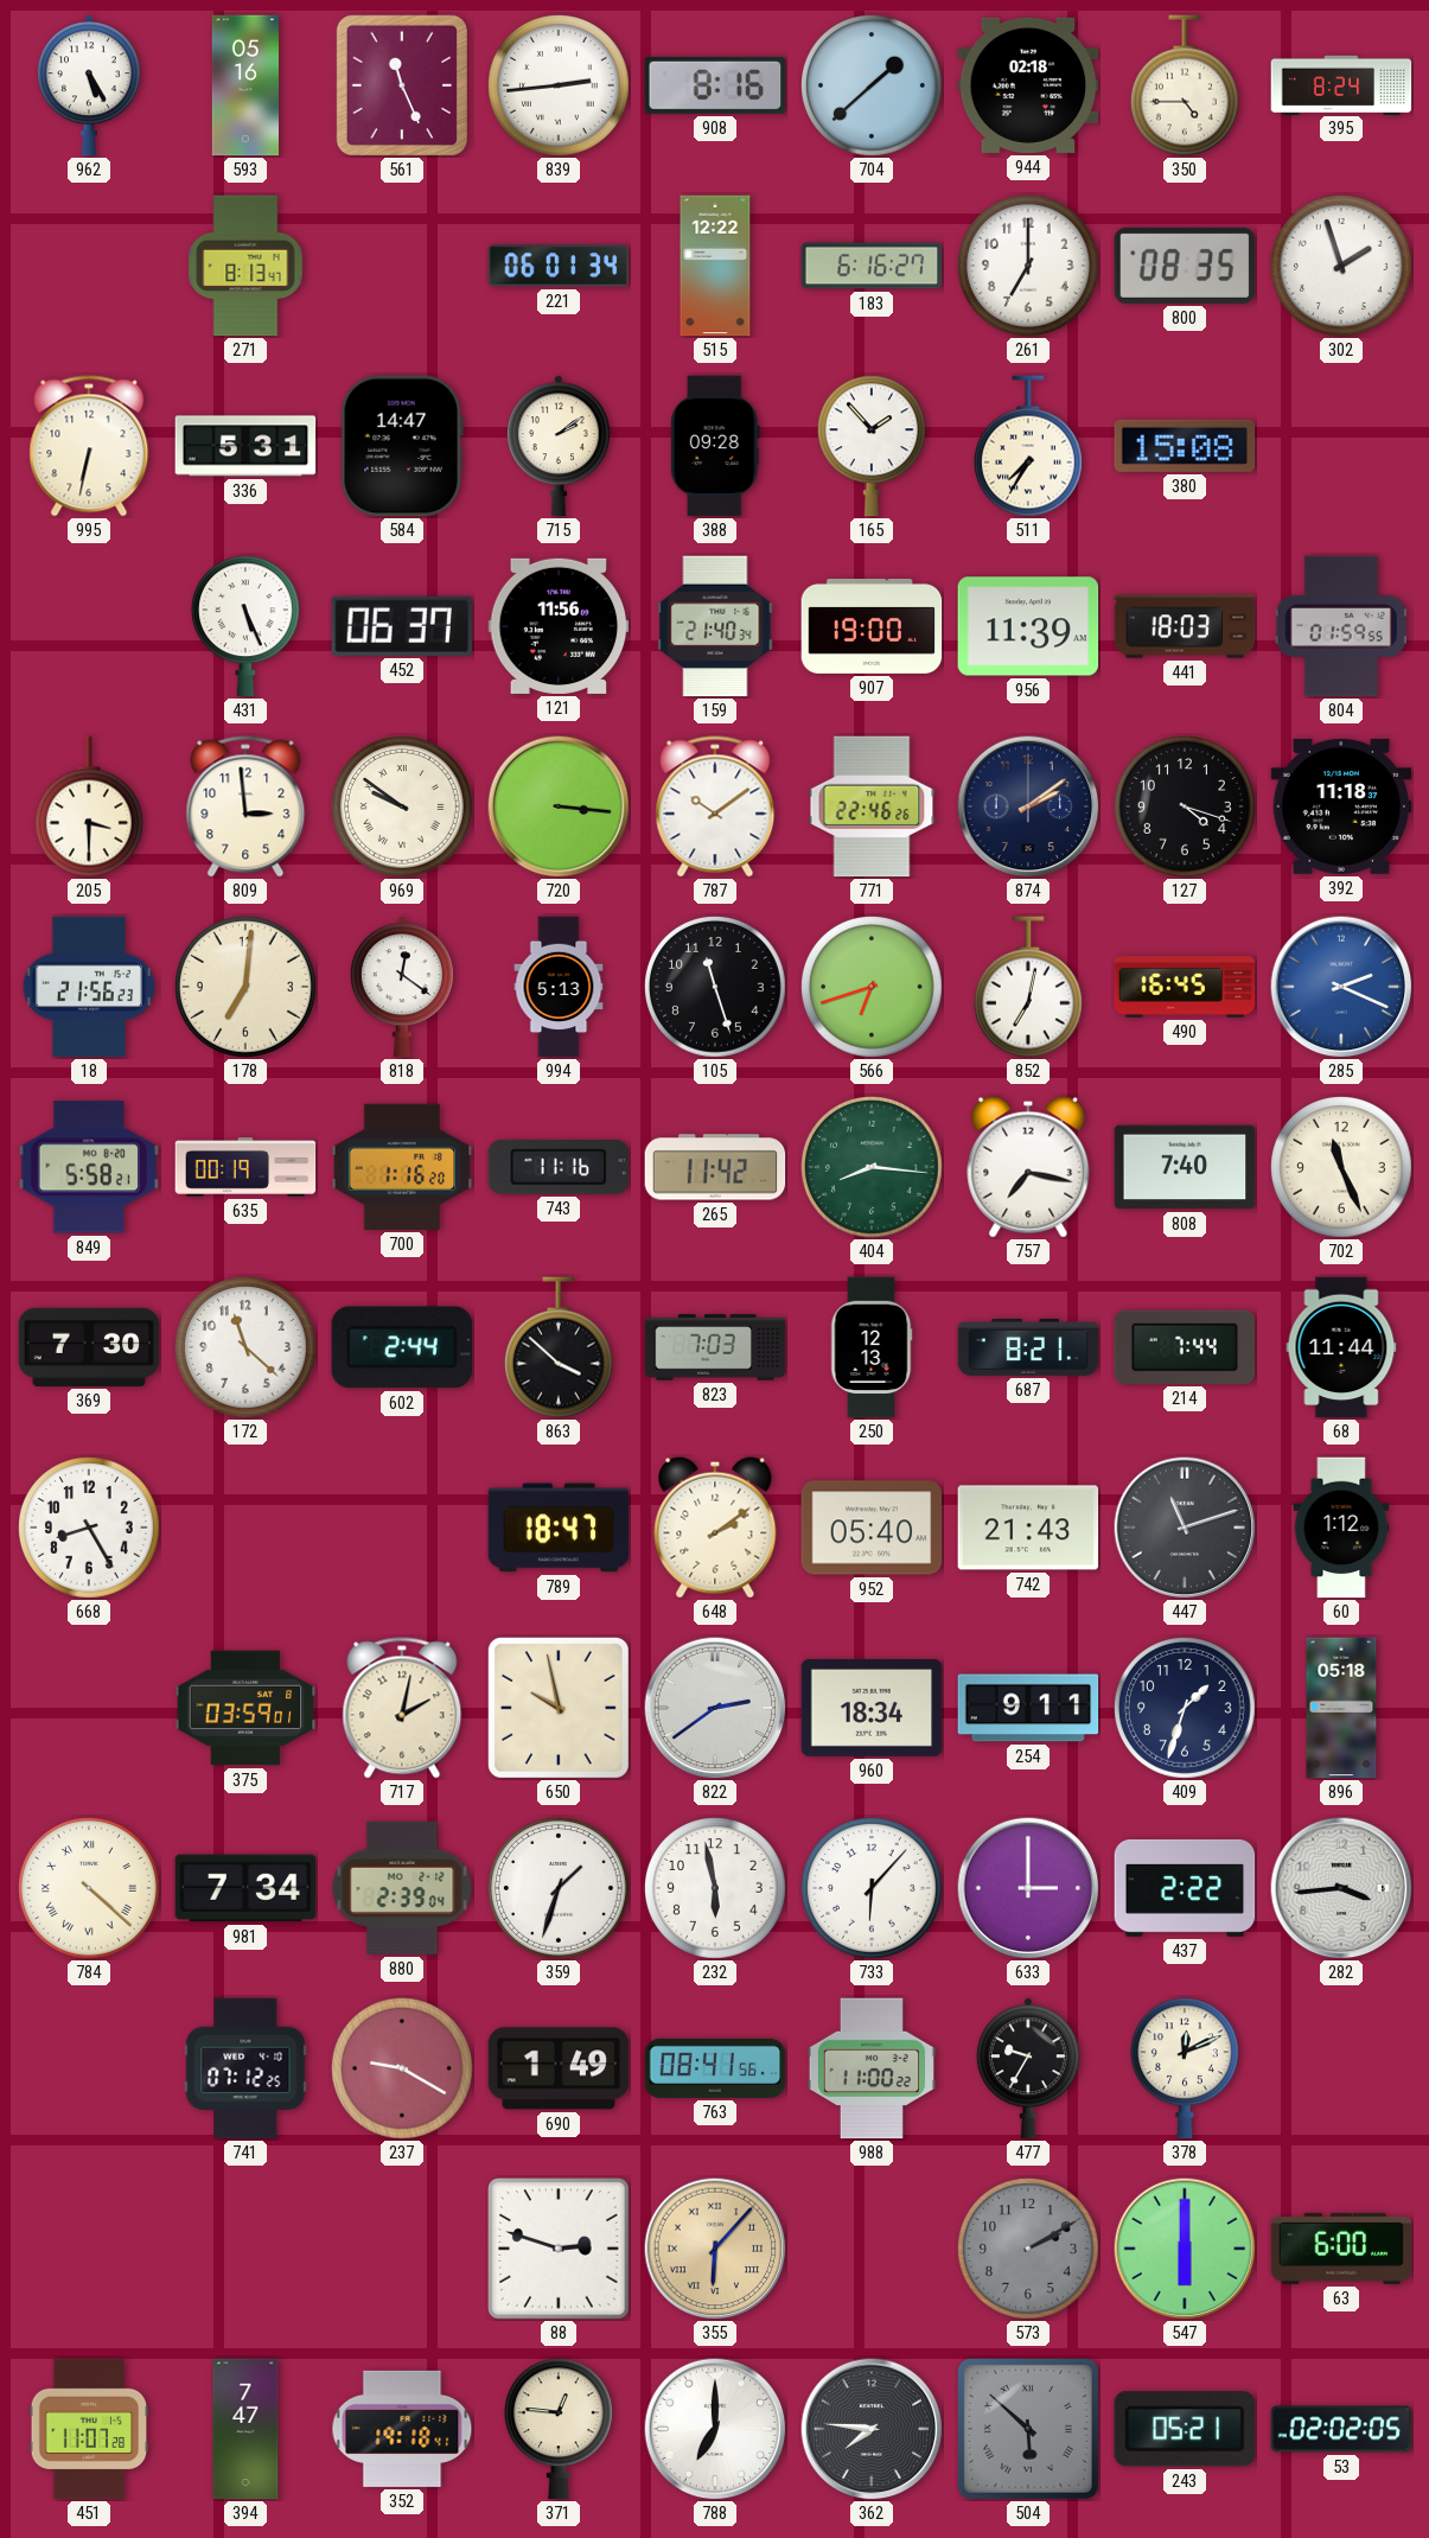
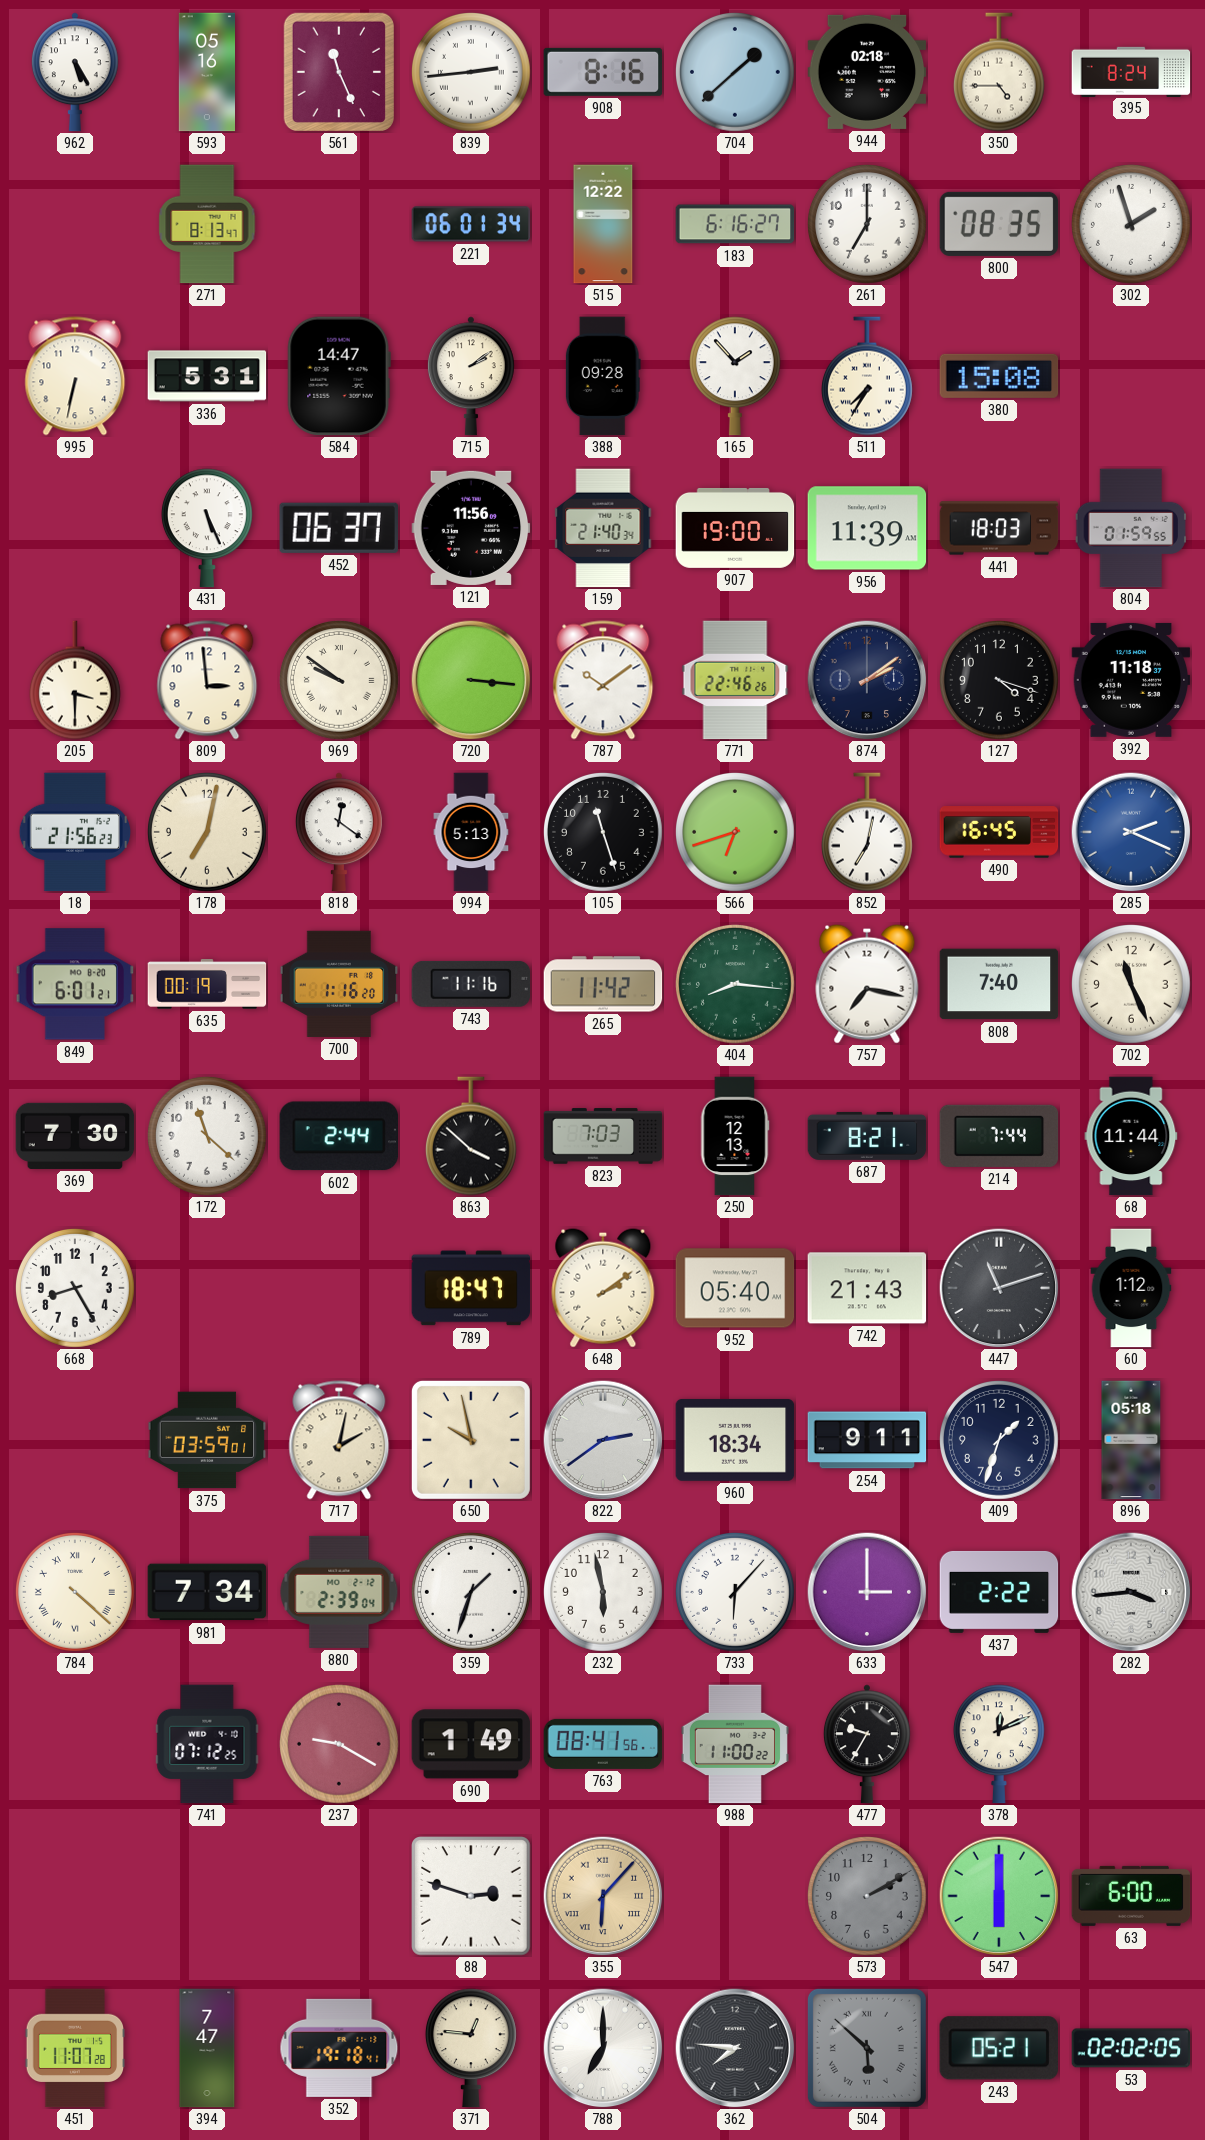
178: 7:01 -> 7:02
849: 5:58 -> 6:01
